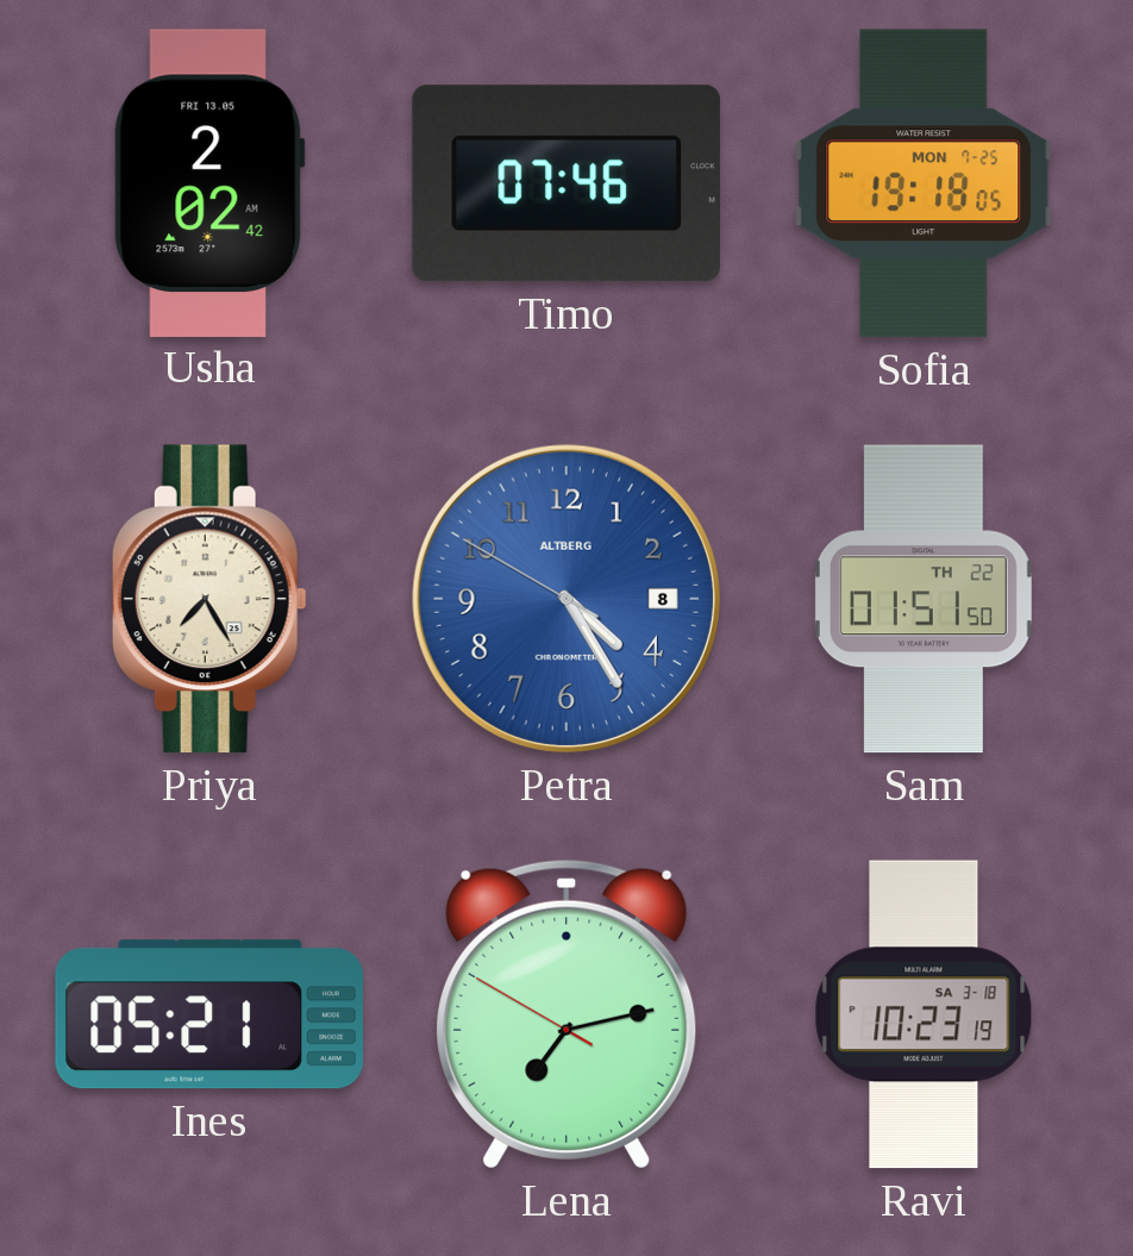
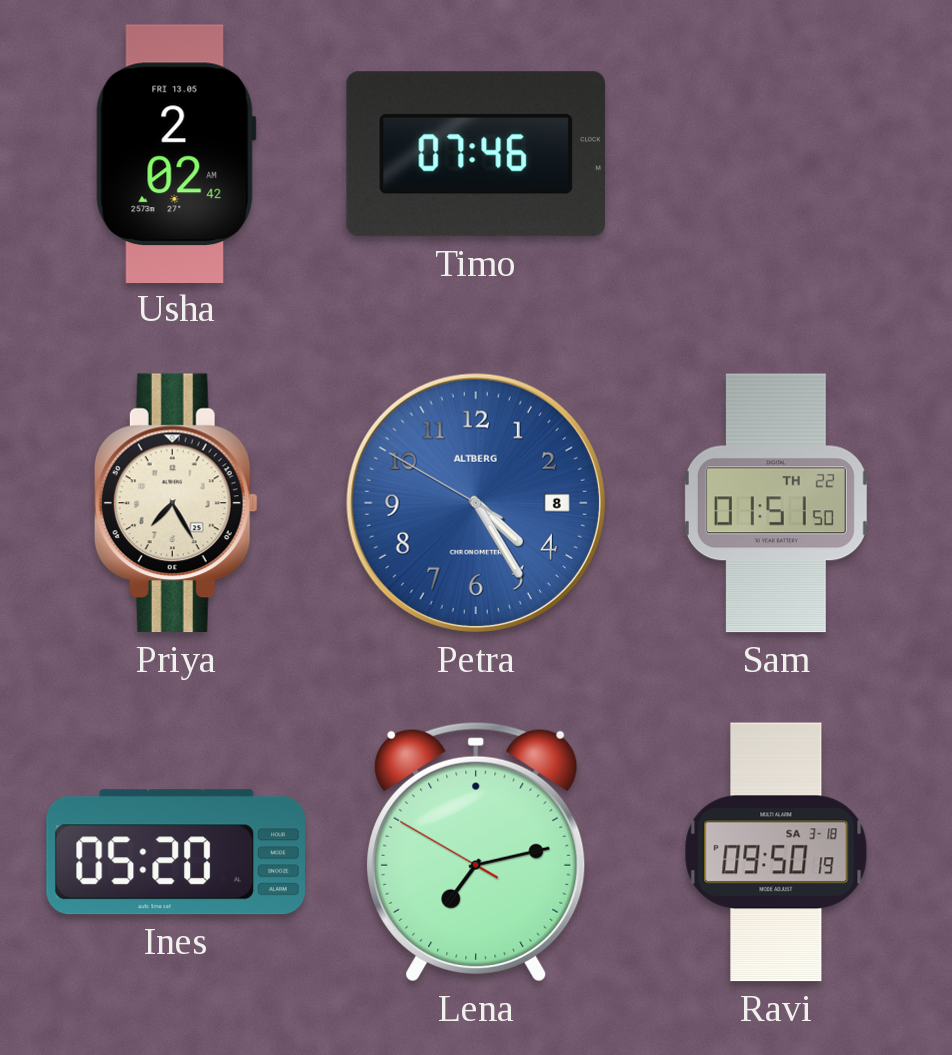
Sofia: 19:18 -> none
Ines: 05:21 -> 05:20
Ravi: 10:23 -> 09:50
